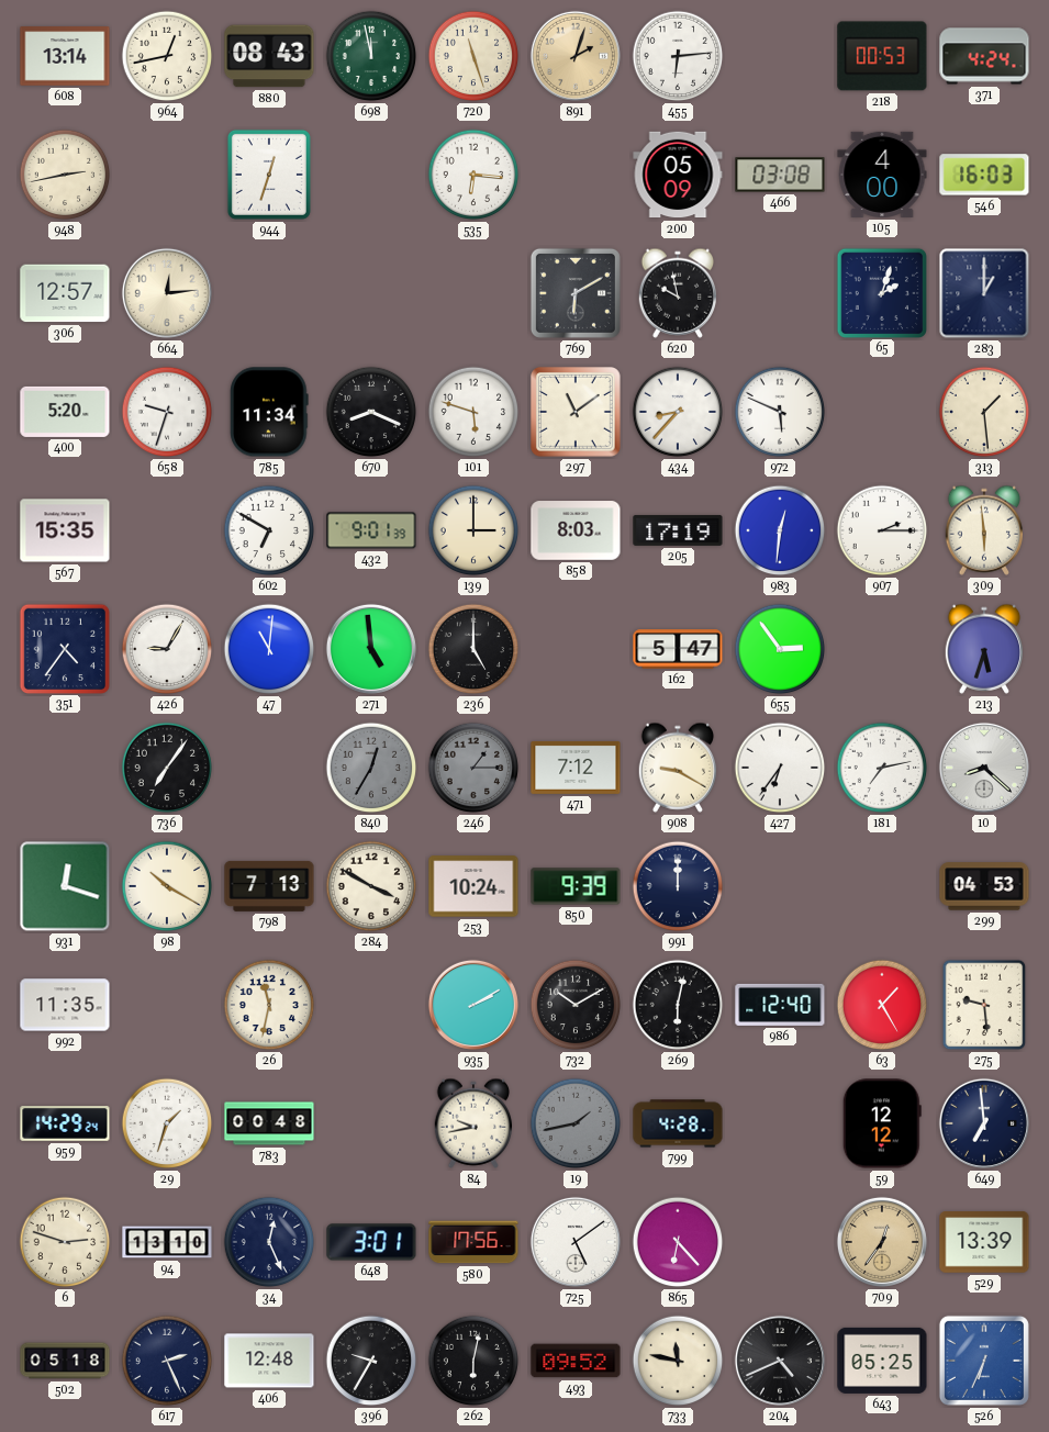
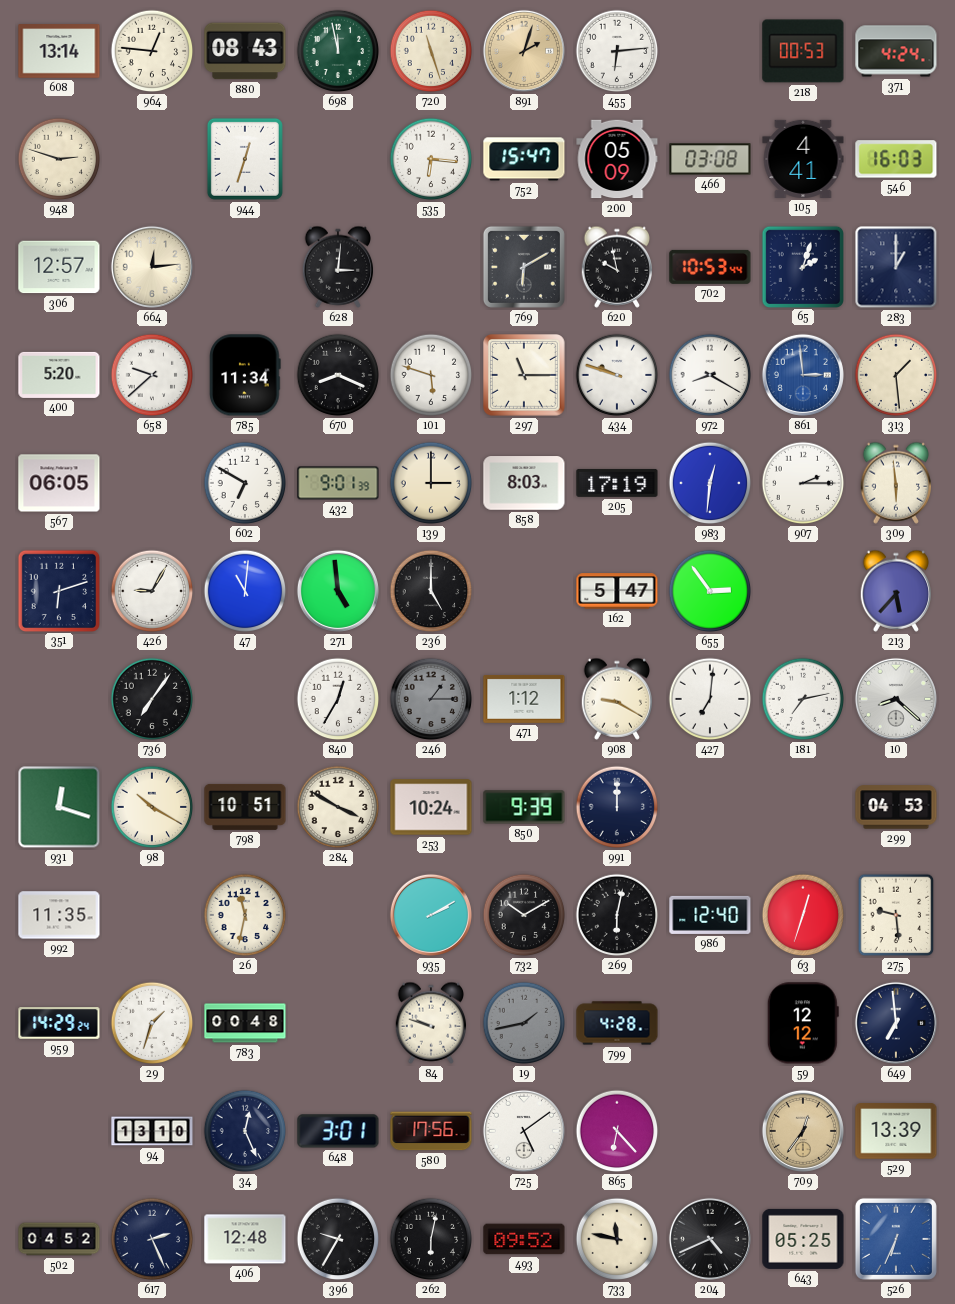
964: 12:43 -> 12:46
948: 2:43 -> 2:48
752: none -> 15:47
105: 4:00 -> 4:41
628: none -> 3:01
702: none -> 10:53
658: 9:33 -> 9:38
297: 11:09 -> 11:15
434: 8:37 -> 9:48
972: 5:49 -> 8:20
861: none -> 2:59
567: 15:35 -> 06:05
351: 4:36 -> 6:12
213: 5:33 -> 5:37
840 dial: grey -> white
471: 7:12 -> 1:12
427: 6:36 -> 7:01
798: 7:13 -> 10:51
63: 1:25 -> 12:33
84: 9:43 -> 9:48
6: 2:48 -> none
502: 05:18 -> 04:52
